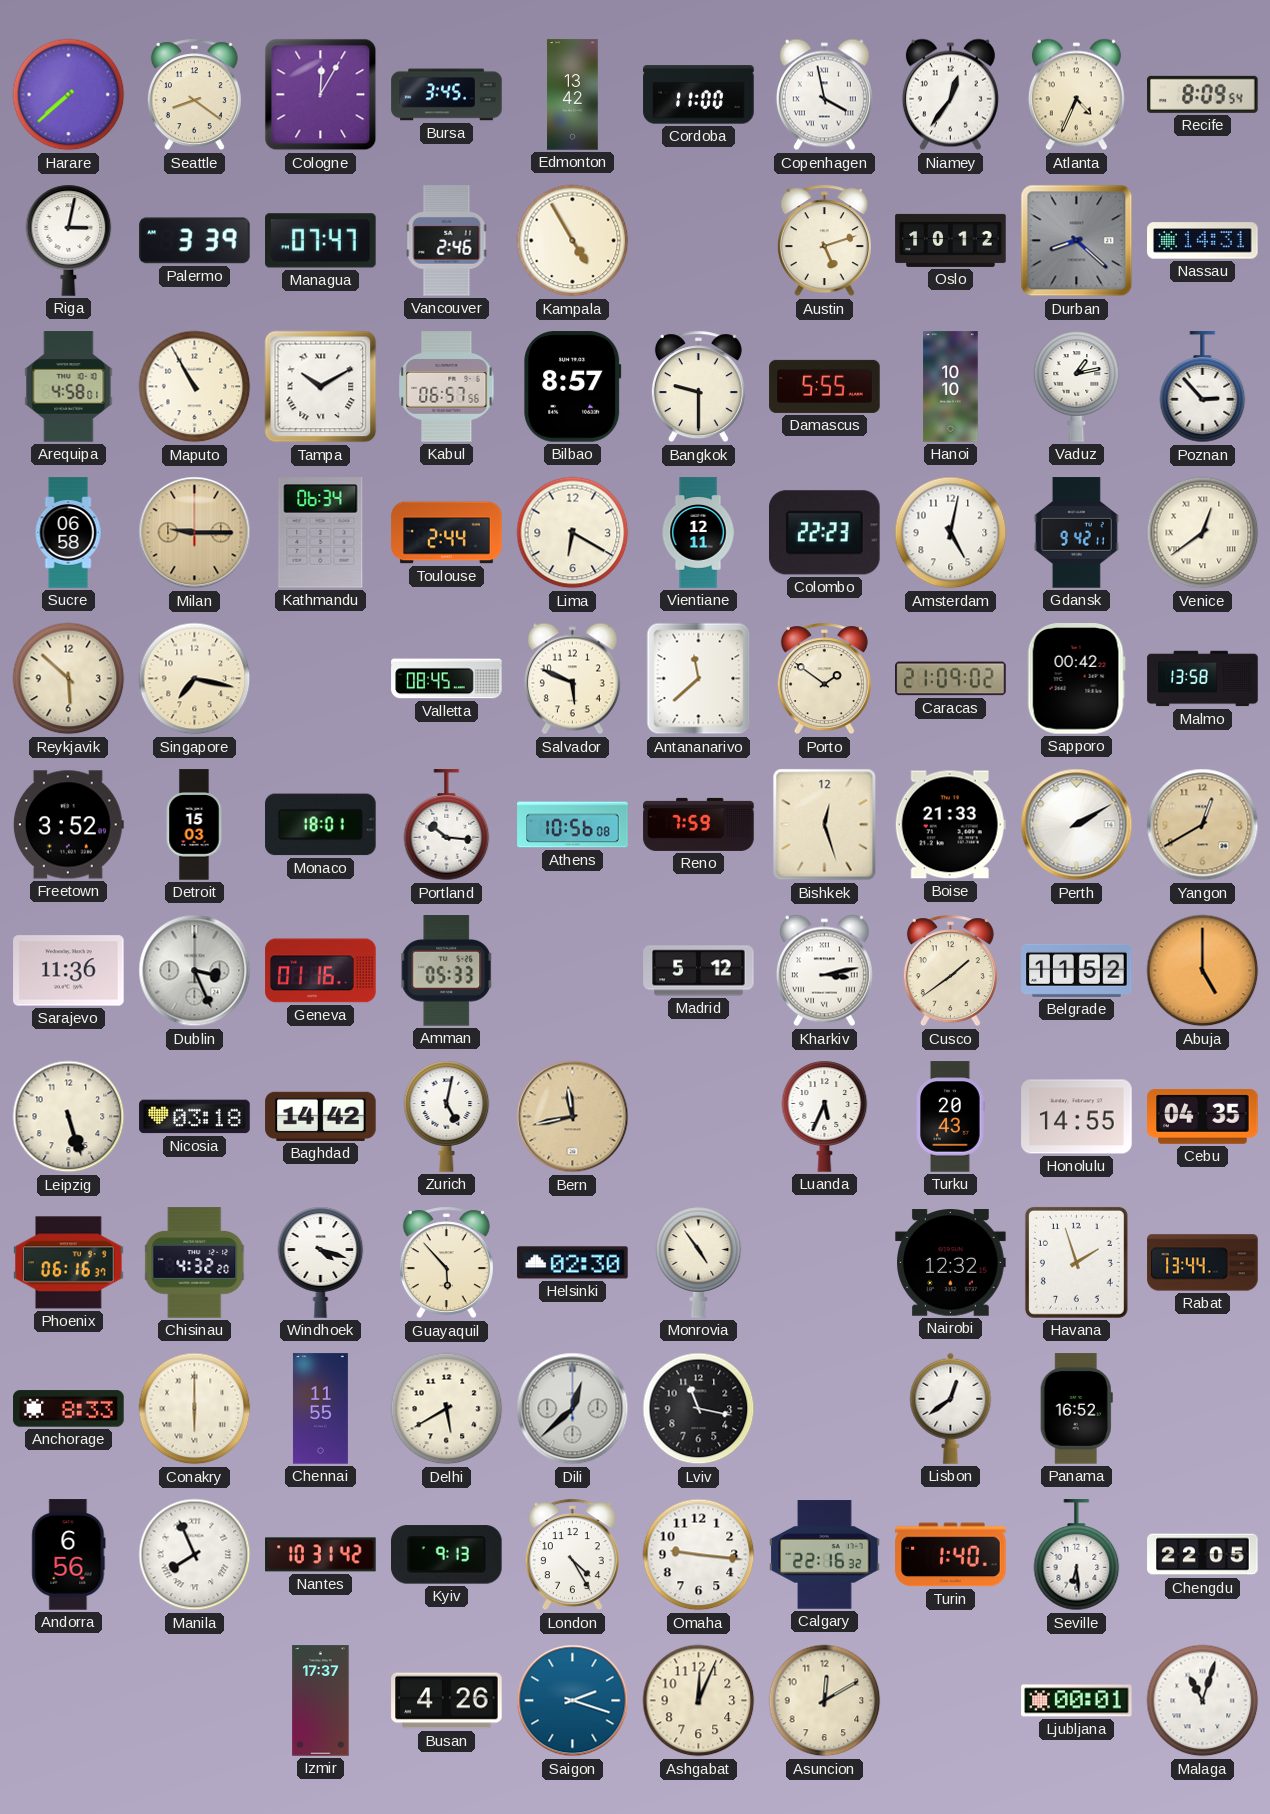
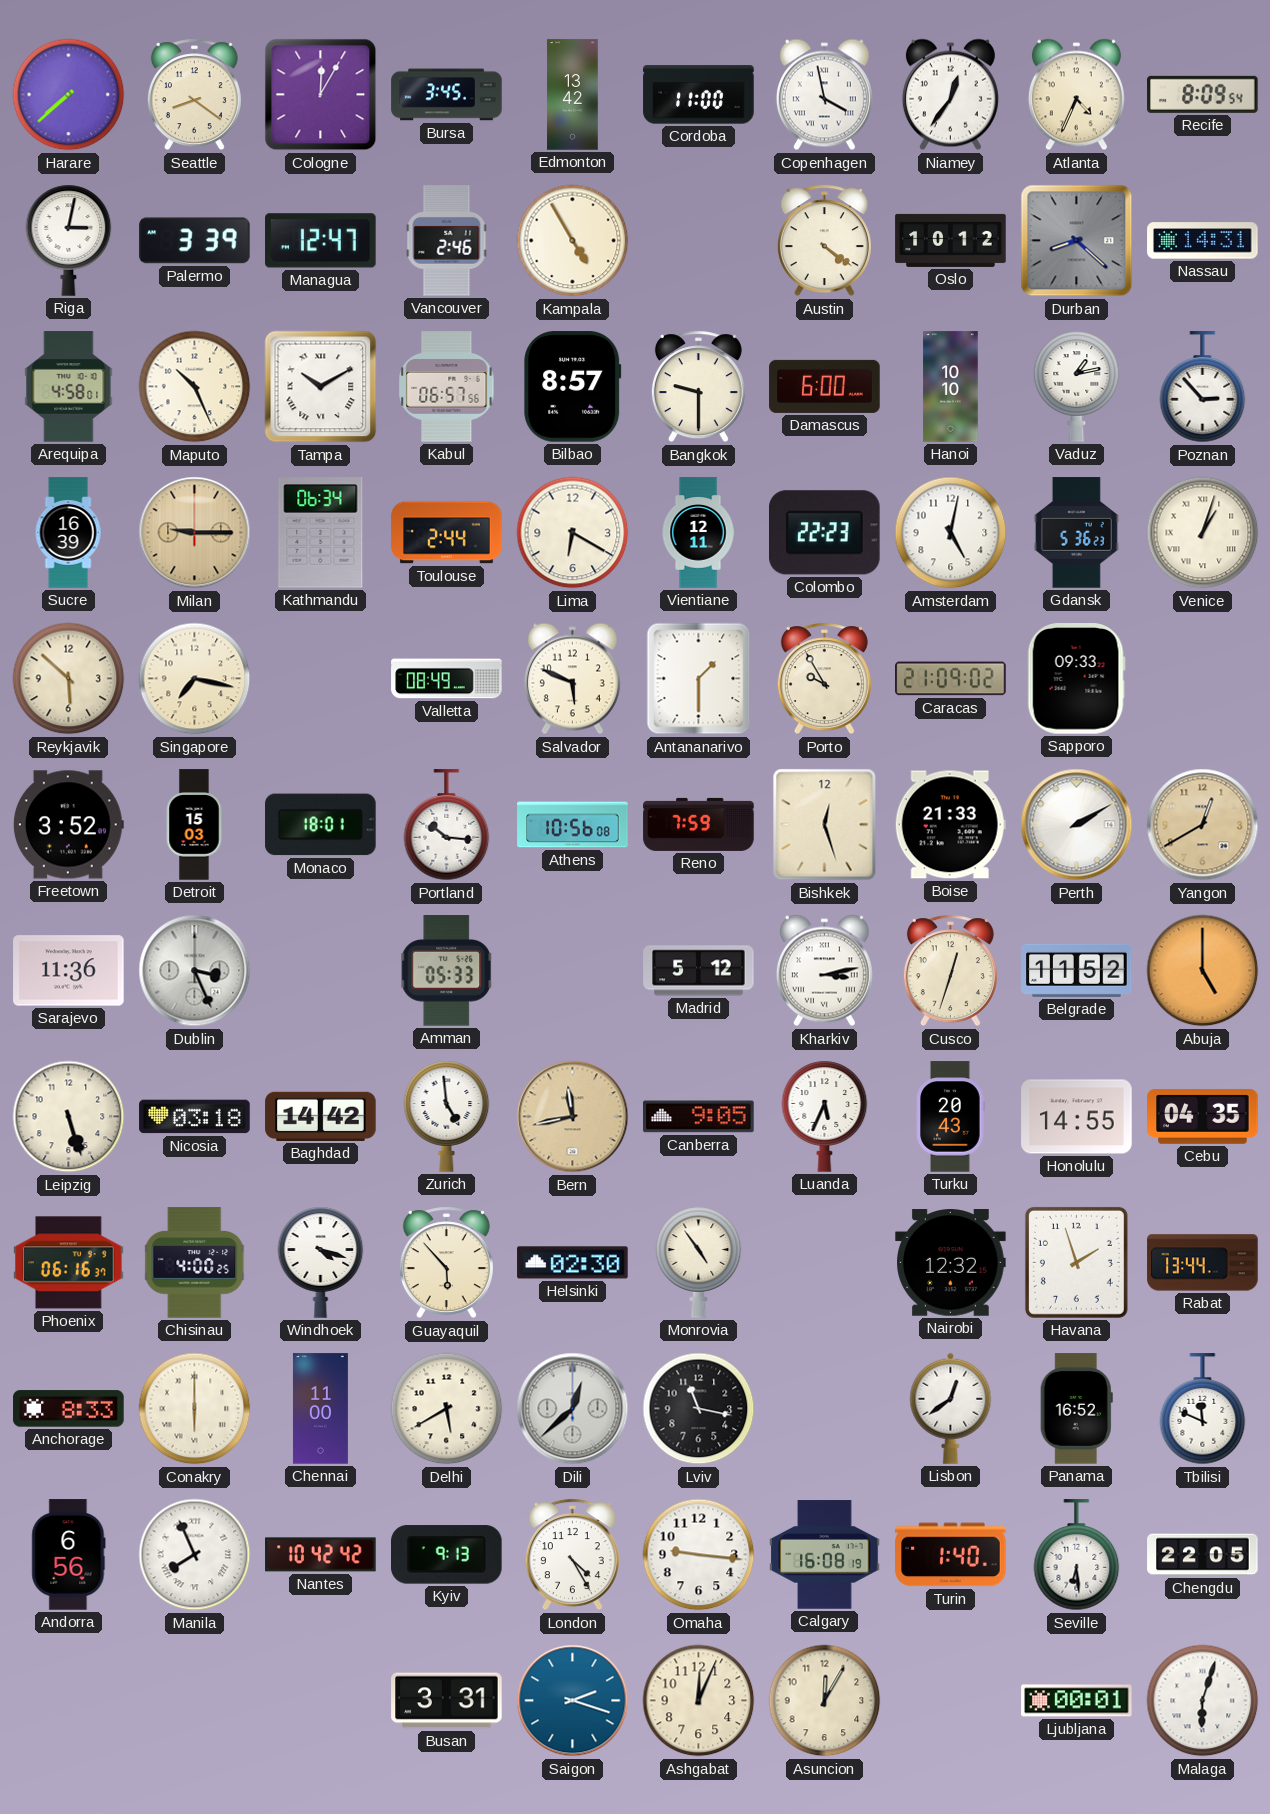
Managua: 07:47 -> 12:47
Austin: 5:12 -> 4:21
Maputo: 10:55 -> 10:26
Damascus: 5:55 -> 6:00
Sucre: 06:58 -> 16:39
Gdansk: 9:42 -> 5:36
Venice: 12:39 -> 1:03
Valletta: 08:45 -> 08:49
Antananarivo: 11:38 -> 1:30
Porto: 1:51 -> 9:55
Sapporo: 00:42 -> 09:33
Malmo: 13:58 -> none
Geneva: 01:16 -> none
Cusco: 1:39 -> 12:33
Zurich: 5:02 -> 4:59
Canberra: none -> 9:05
Chisinau: 4:32 -> 4:00
Chennai: 11:55 -> 11:00
Tbilisi: none -> 11:49
Nantes: 10:31 -> 10:42
Calgary: 22:16 -> 16:08
Izmir: 17:37 -> none
Busan: 4:26 -> 3:31
Asuncion: 12:10 -> 12:05
Malaga: 11:03 -> 6:03
